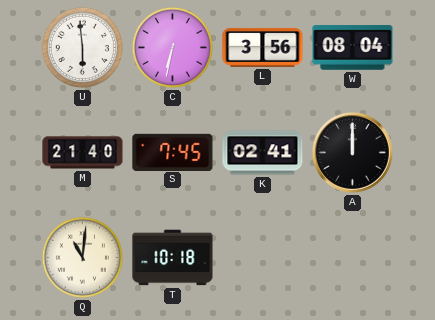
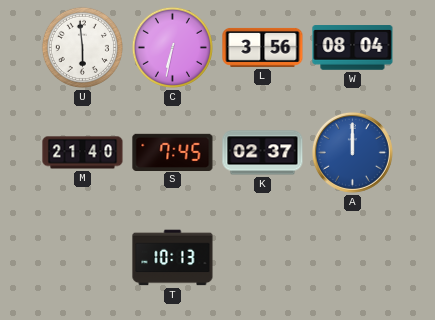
K: 02:41 -> 02:37
A dial: black -> blue
Q: 11:01 -> none
T: 10:18 -> 10:13
